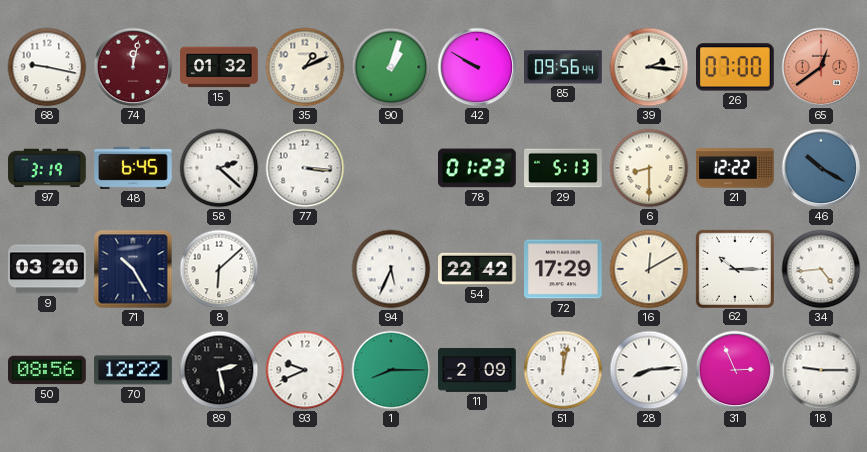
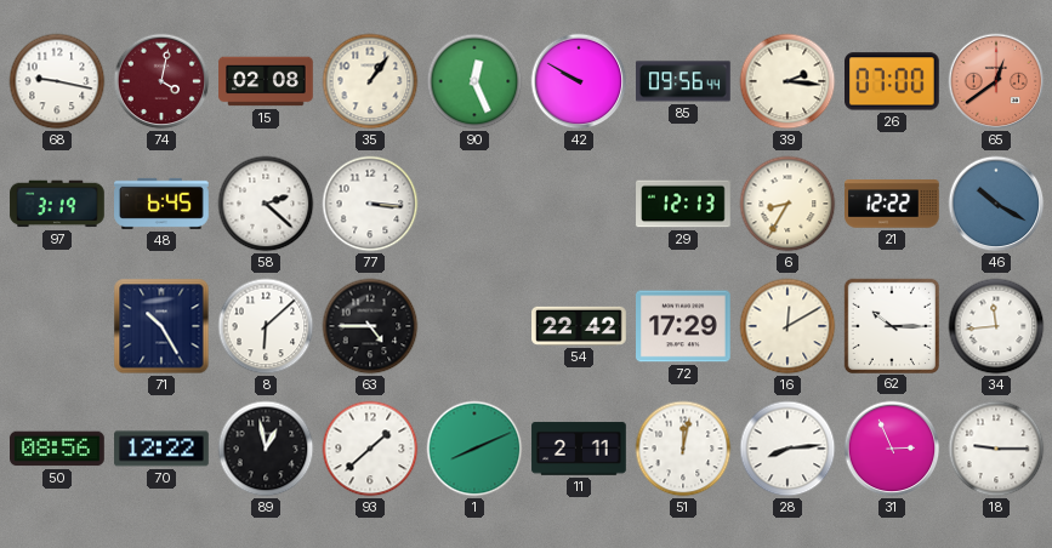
74: 12:02 -> 4:02
15: 01:32 -> 02:08
35: 1:11 -> 1:06
90: 1:03 -> 12:26
78: 01:23 -> none
29: 5:13 -> 12:13
6: 8:30 -> 8:35
9: 03:20 -> none
63: none -> 4:45
94: 5:34 -> none
34: 4:44 -> 11:44
89: 2:28 -> 12:58
93: 9:41 -> 1:38
1: 8:15 -> 8:11
11: 2:09 -> 2:11
